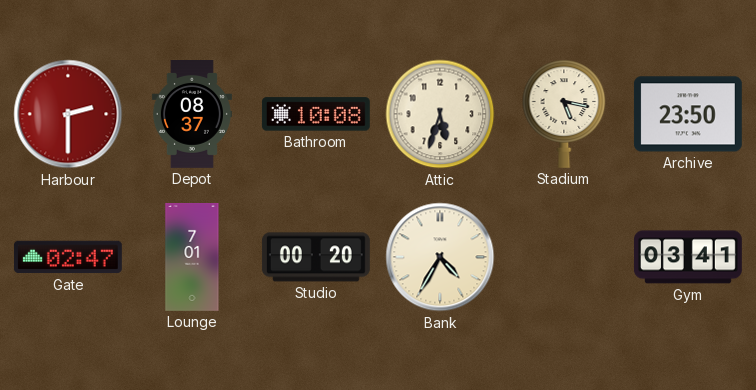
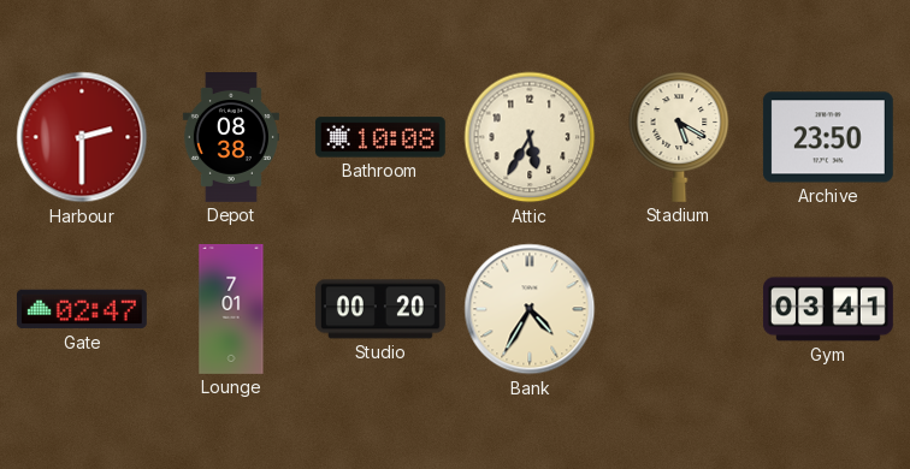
Depot: 08:37 -> 08:38
Attic: 5:33 -> 5:35
Stadium: 5:17 -> 5:20
